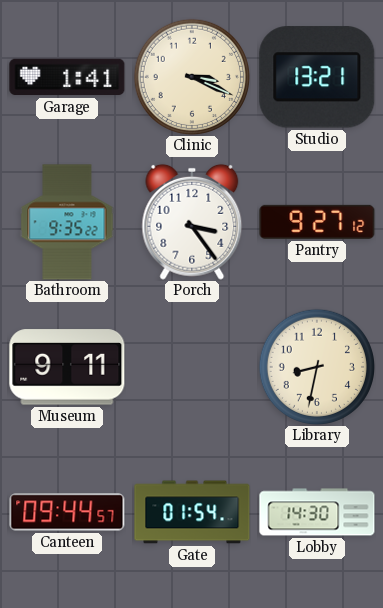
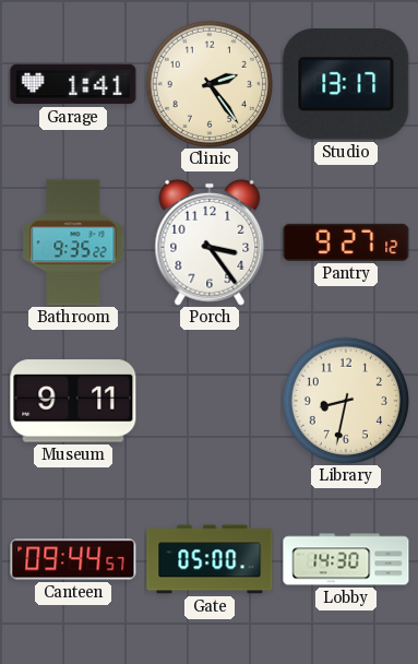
Clinic: 3:19 -> 2:24
Studio: 13:21 -> 13:17
Gate: 01:54 -> 05:00
